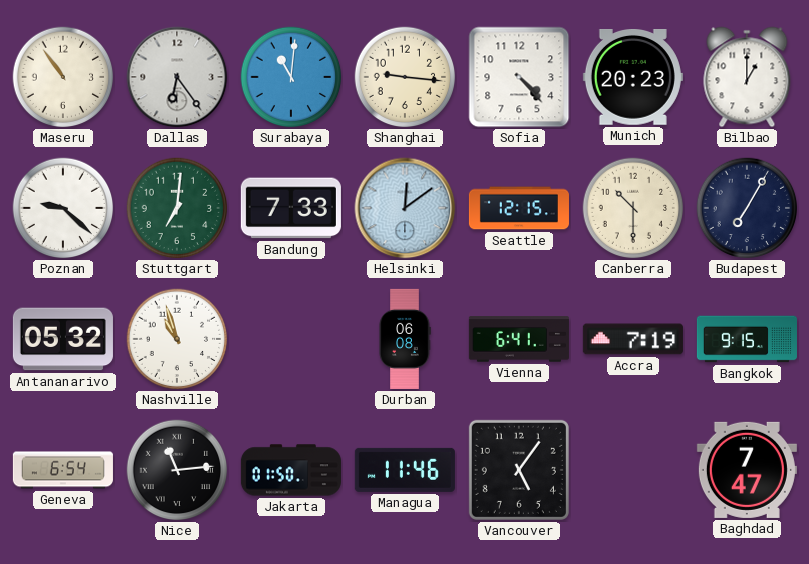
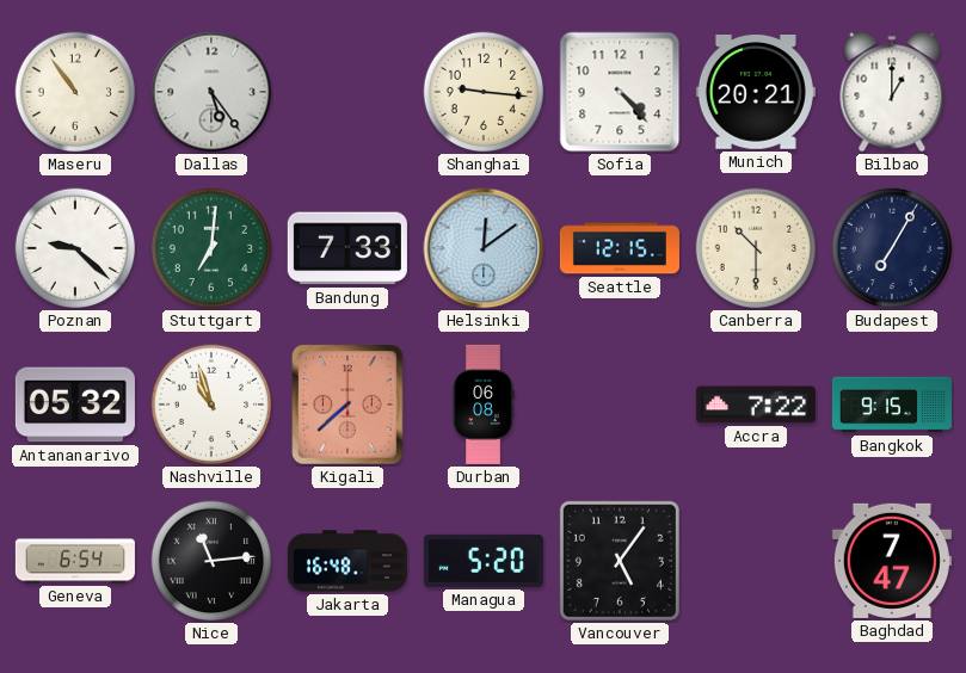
Dallas: 6:24 -> 5:24
Surabaya: 11:01 -> none
Munich: 20:23 -> 20:21
Kigali: none -> 7:38
Vienna: 6:41 -> none
Accra: 7:19 -> 7:22
Jakarta: 01:50 -> 16:48
Managua: 11:46 -> 5:20
